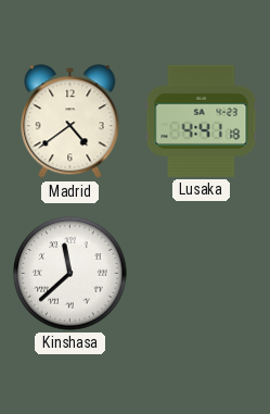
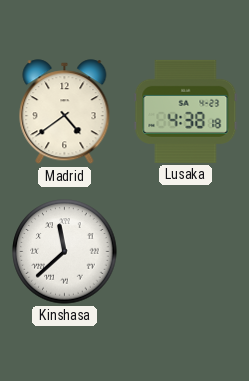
Lusaka: 4:41 -> 4:38
